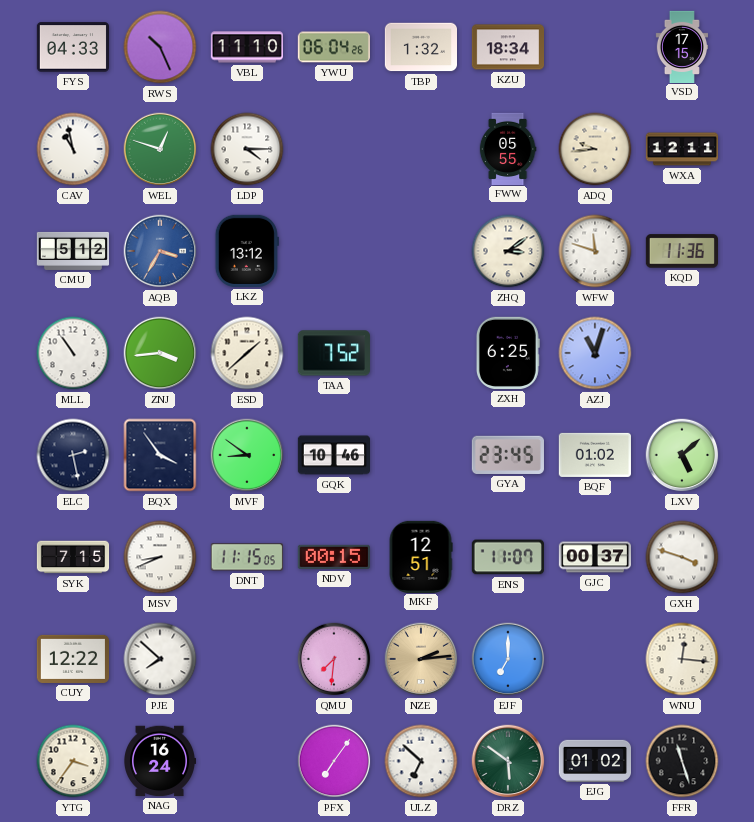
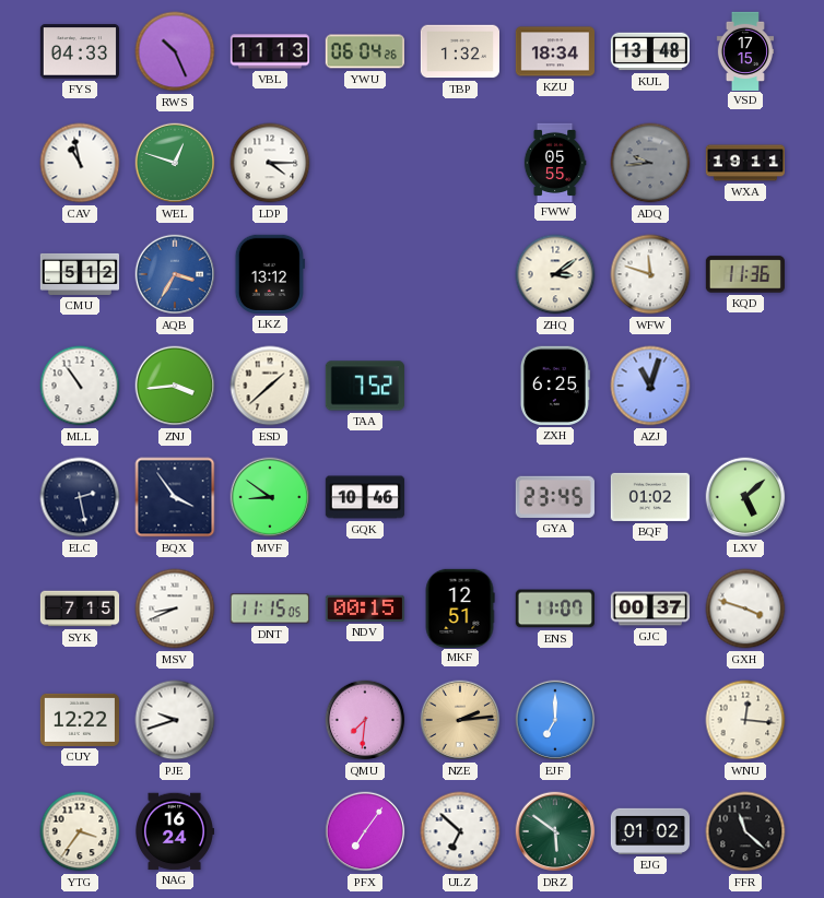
VBL: 11:10 -> 11:13
KUL: none -> 13:48
ADQ dial: cream -> grey
WXA: 12:11 -> 19:11
PJE: 7:52 -> 9:42
FFR: 11:27 -> 11:22
